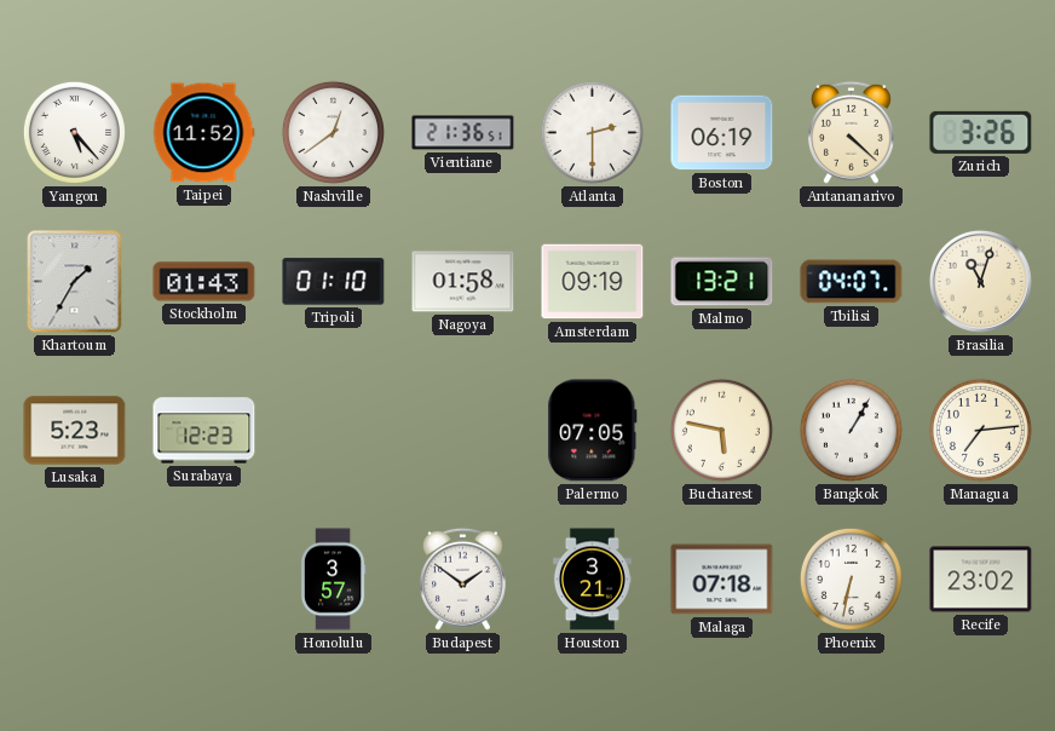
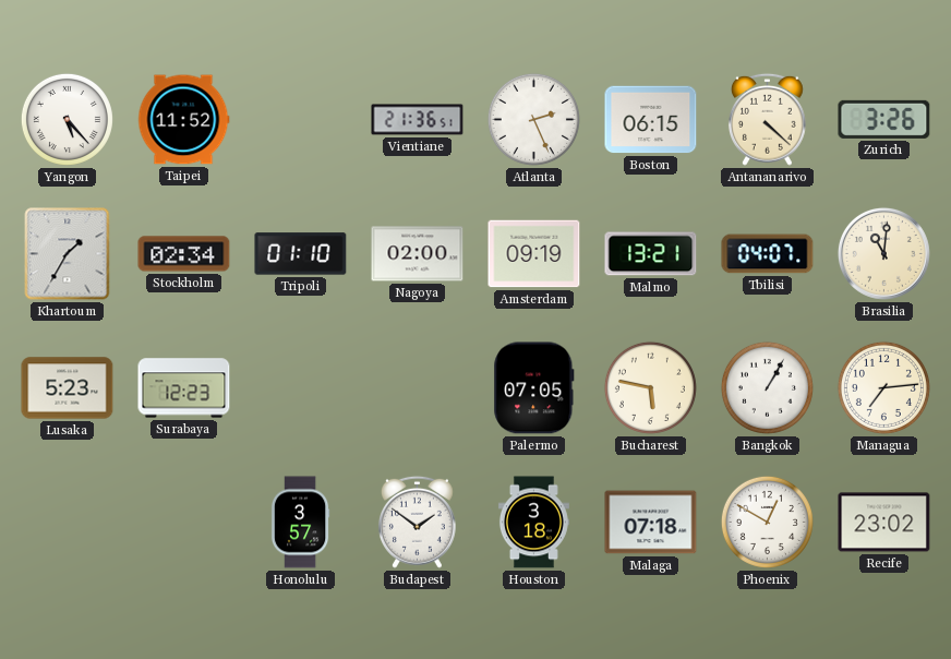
Nashville: 12:39 -> none
Atlanta: 2:30 -> 2:26
Boston: 06:19 -> 06:15
Stockholm: 01:43 -> 02:34
Nagoya: 01:58 -> 02:00
Brasilia: 11:03 -> 11:01
Houston: 3:21 -> 3:18
Phoenix: 6:32 -> 12:50
